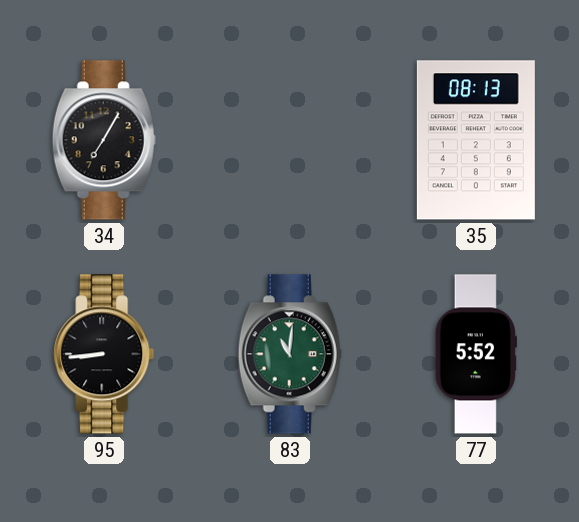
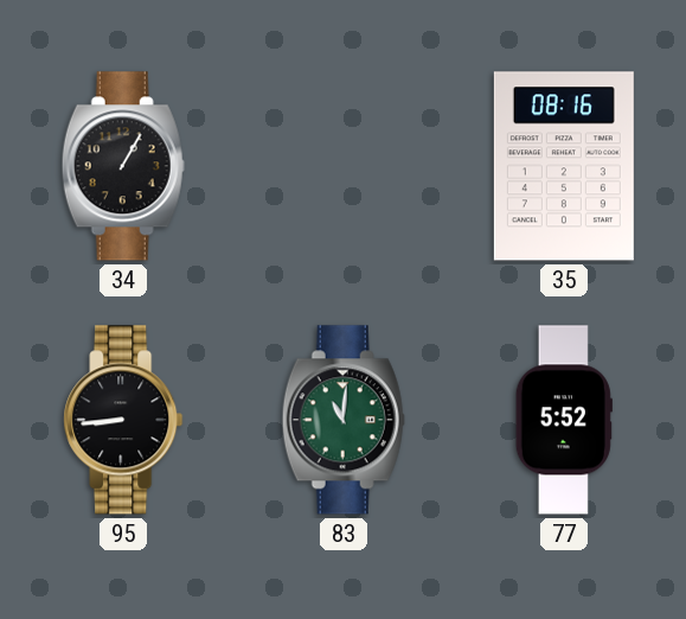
34: 7:05 -> 1:05
35: 08:13 -> 08:16
